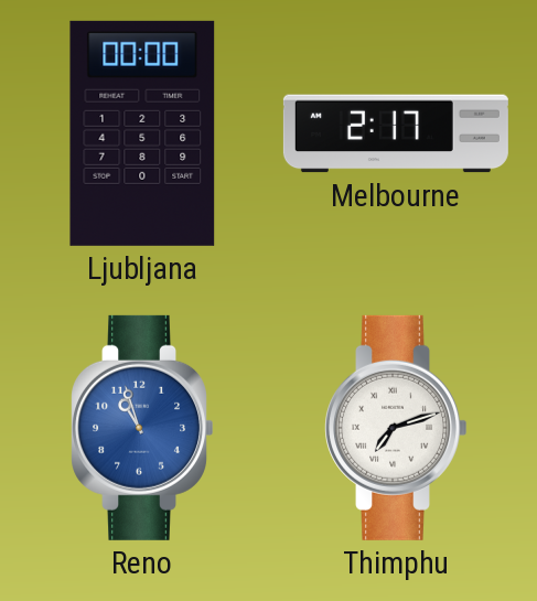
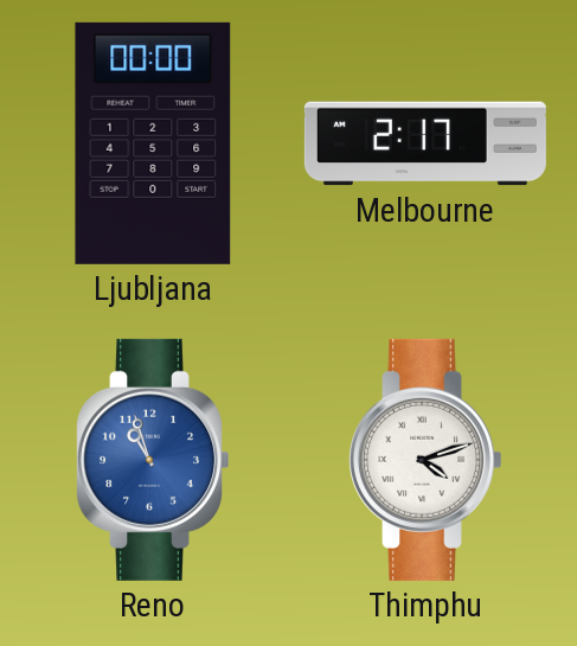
Thimphu: 7:12 -> 4:12
